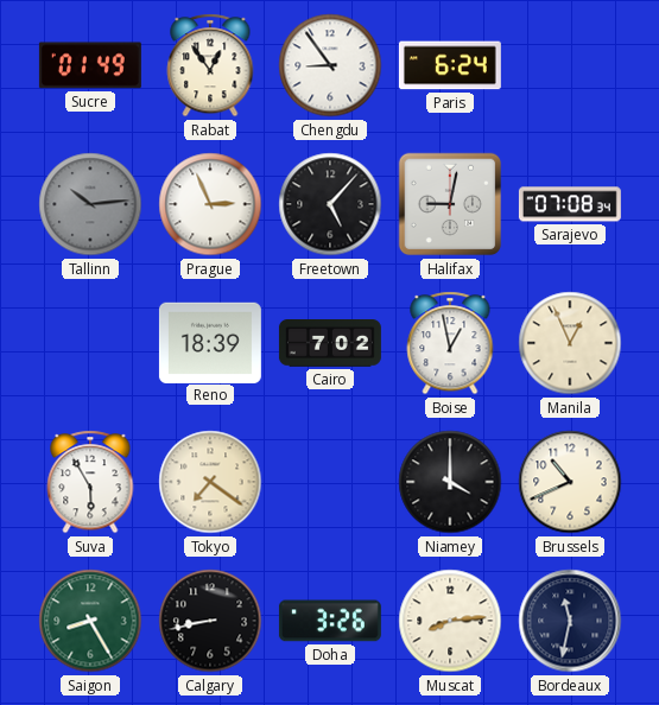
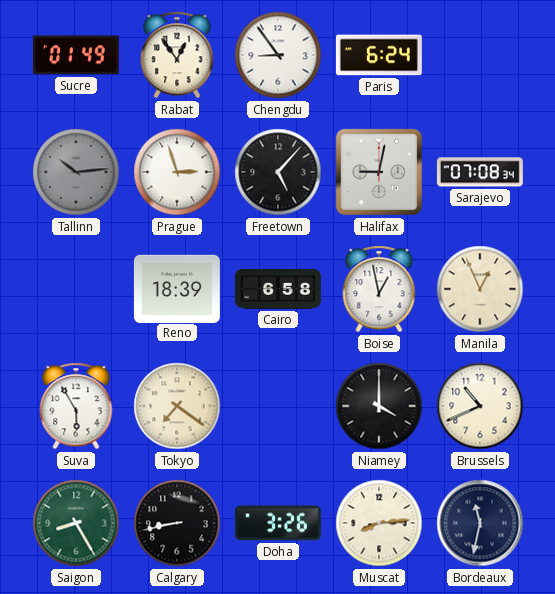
Prague: 2:56 -> 2:57
Cairo: 7:02 -> 6:58
